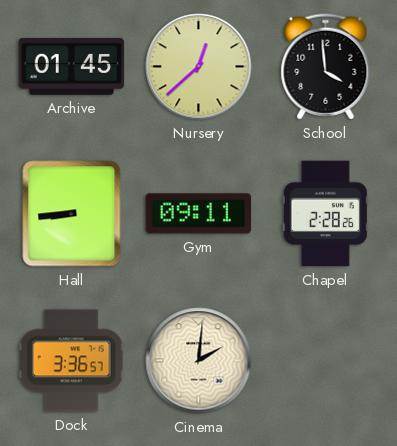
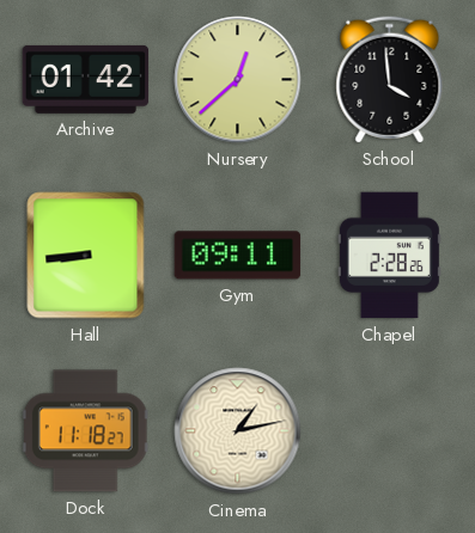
Archive: 01:45 -> 01:42
Dock: 3:36 -> 11:18
Cinema: 2:01 -> 1:13
